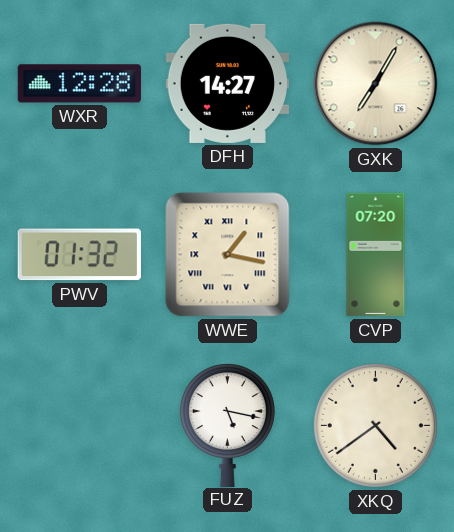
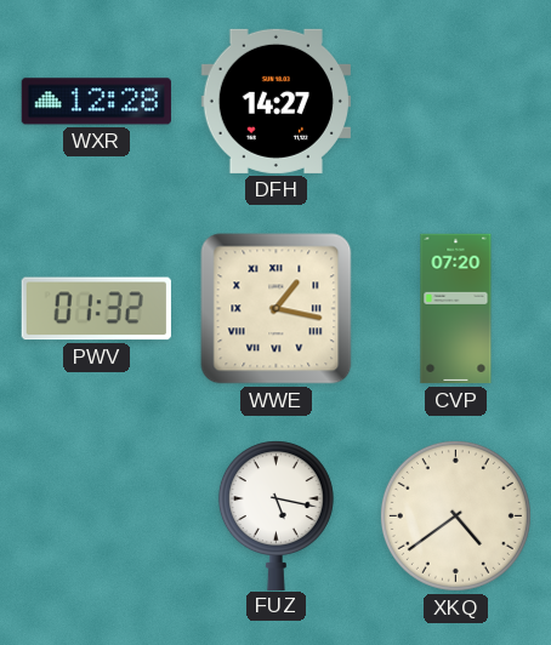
GXK: 7:05 -> none
